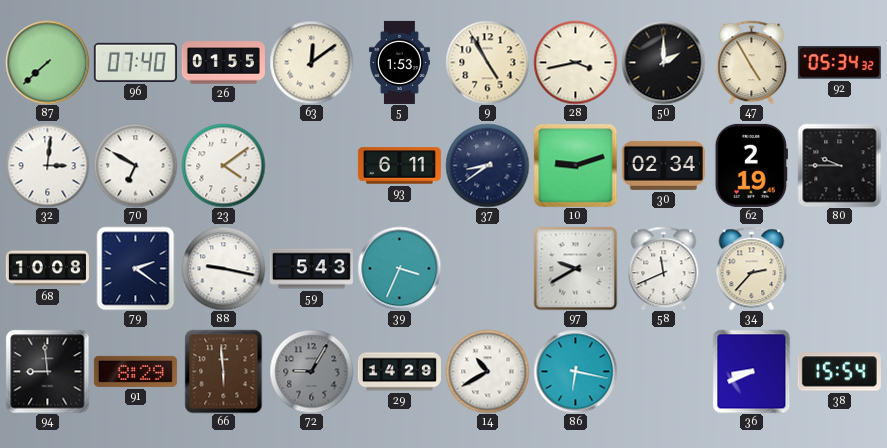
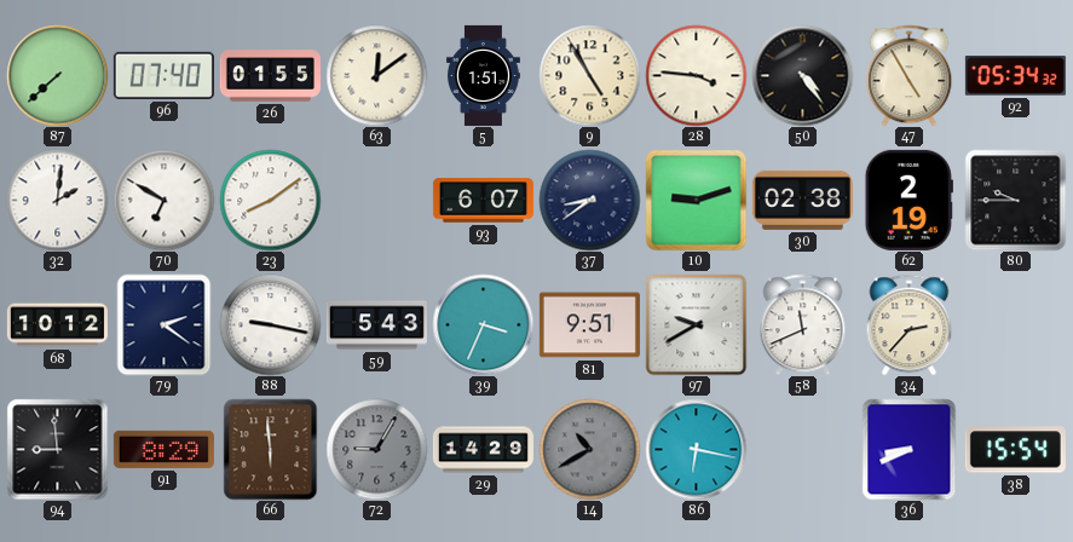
5: 1:53 -> 1:51
28: 3:43 -> 3:46
50: 2:00 -> 4:24
32: 3:01 -> 2:01
23: 4:09 -> 8:09
93: 6:11 -> 6:07
30: 02:34 -> 02:38
68: 10:08 -> 10:12
81: none -> 9:51
14 dial: white -> grey
